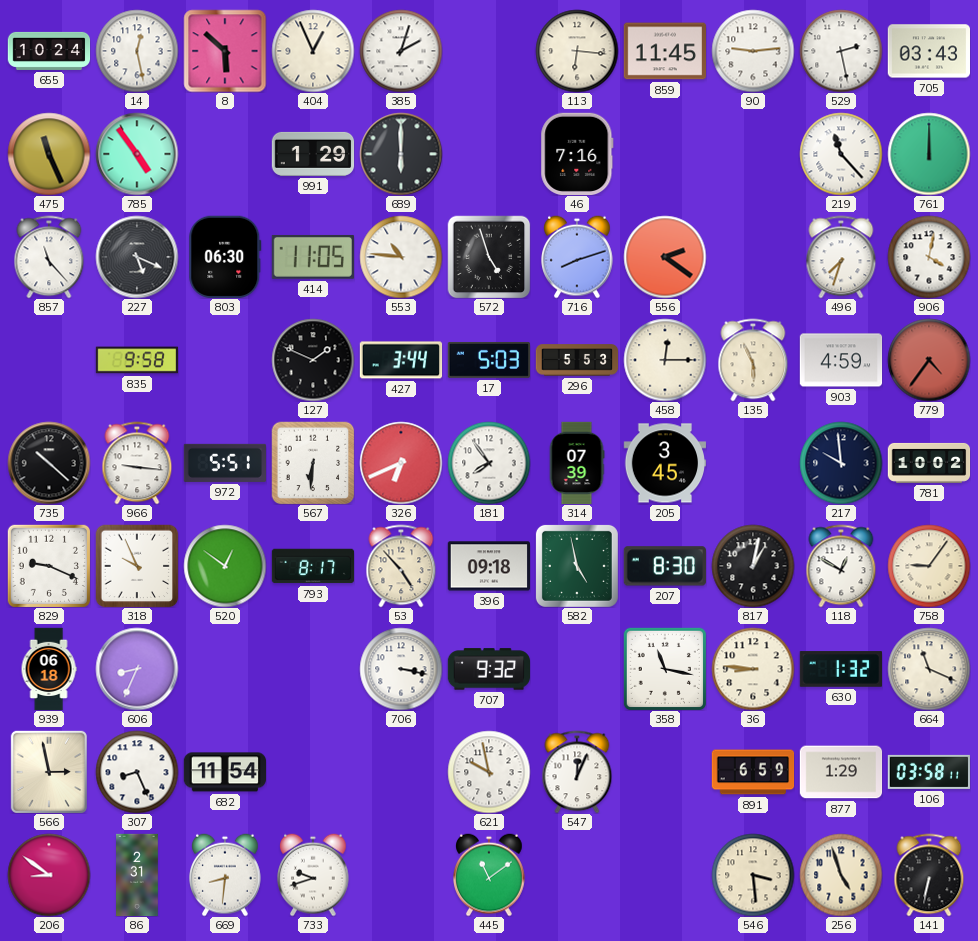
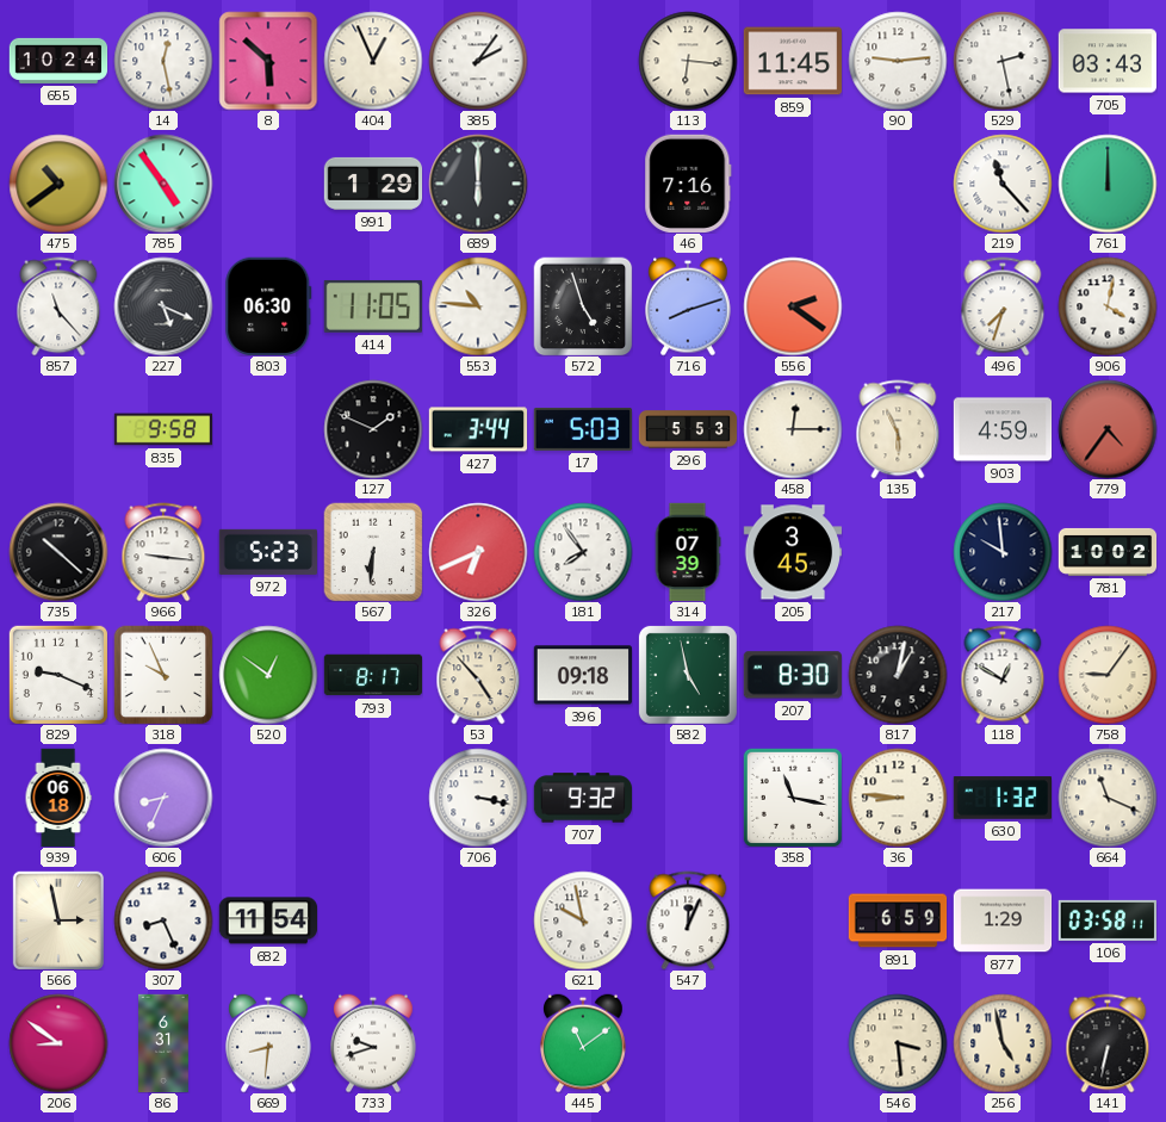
385: 2:03 -> 2:06
475: 11:26 -> 10:39
972: 5:51 -> 5:23
86: 2:31 -> 6:31
256: 4:57 -> 4:58
